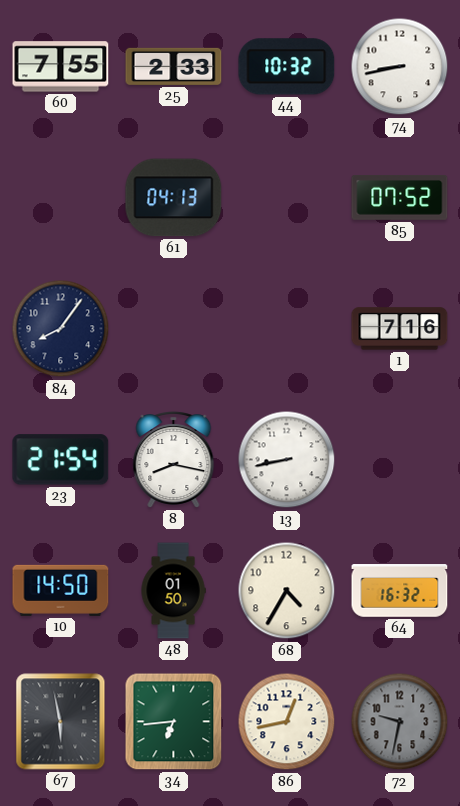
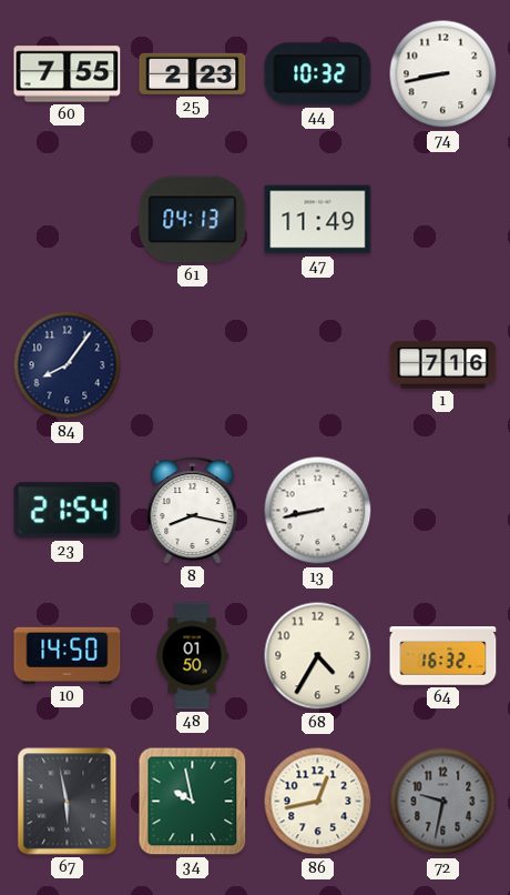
25: 2:33 -> 2:23
47: none -> 11:49
85: 07:52 -> none
34: 6:44 -> 9:58
